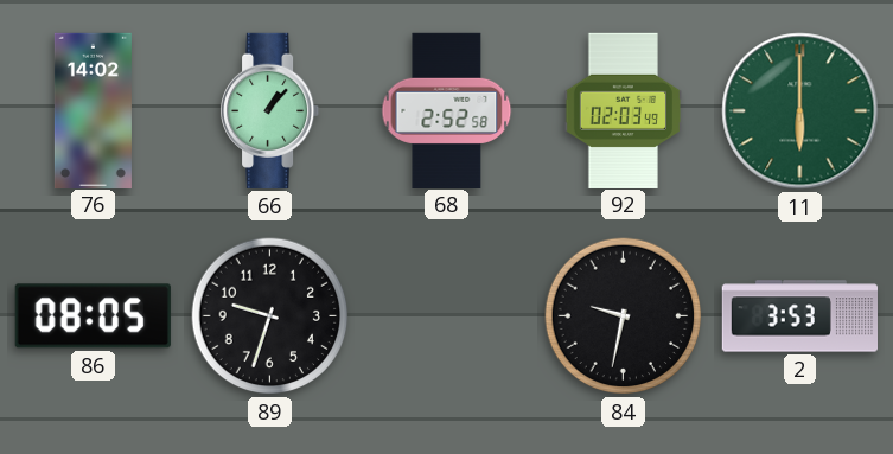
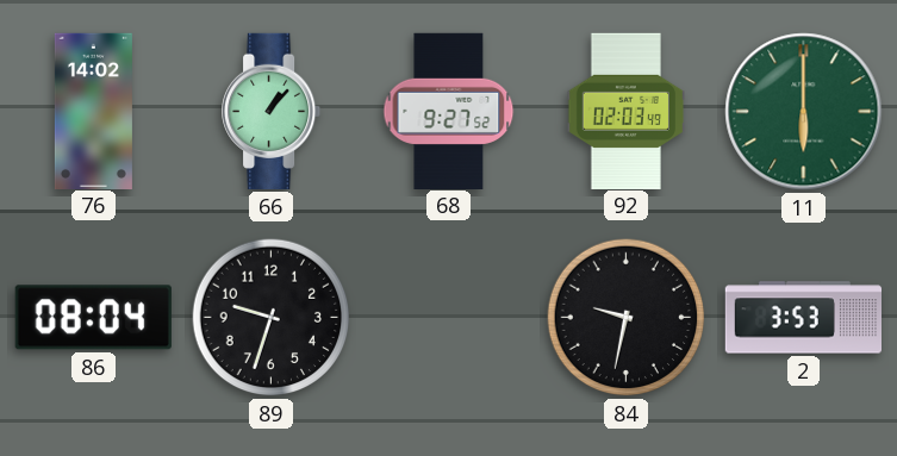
68: 2:52 -> 9:27
86: 08:05 -> 08:04
